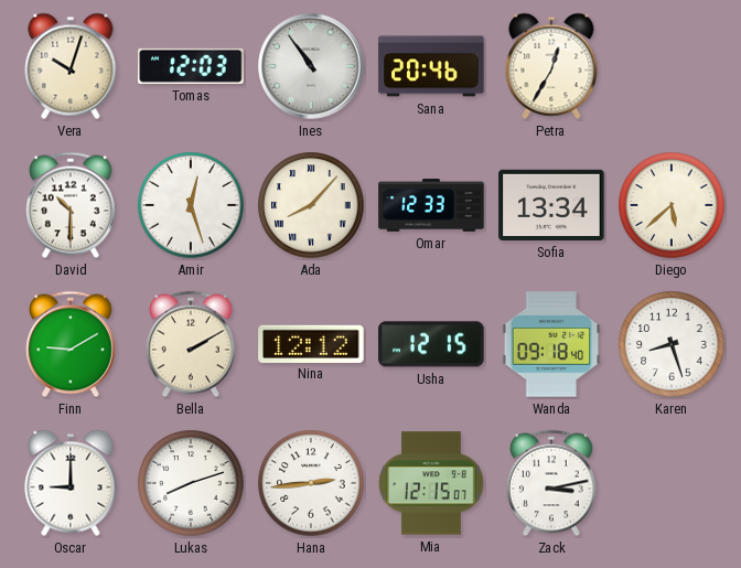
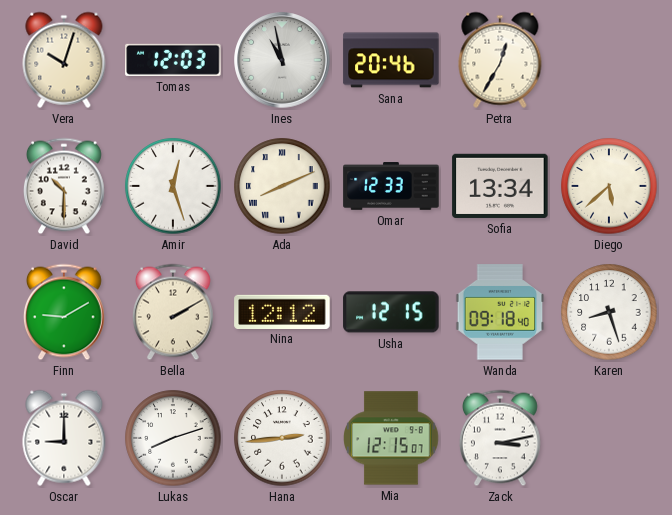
Ines: 10:54 -> 10:58
Ada: 8:07 -> 8:11
